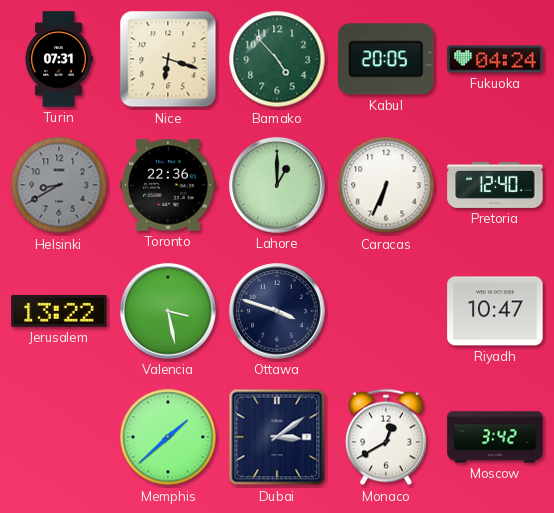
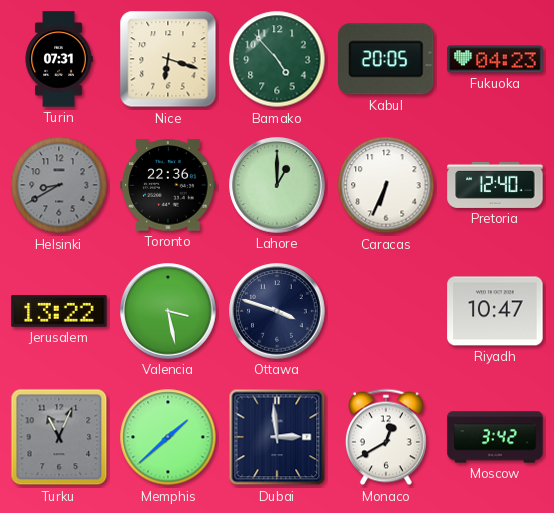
Fukuoka: 04:24 -> 04:23
Turku: none -> 11:04
Dubai: 3:09 -> 2:59
